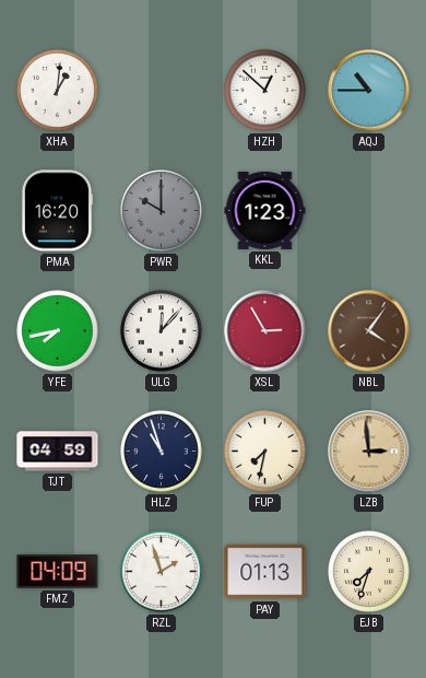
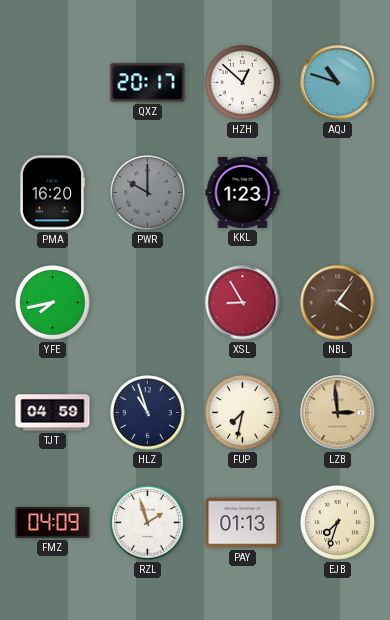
XHA: 1:01 -> none
QXZ: none -> 20:17
AQJ: 10:45 -> 10:48
ULG: 12:07 -> none
XSL: 2:55 -> 8:55
